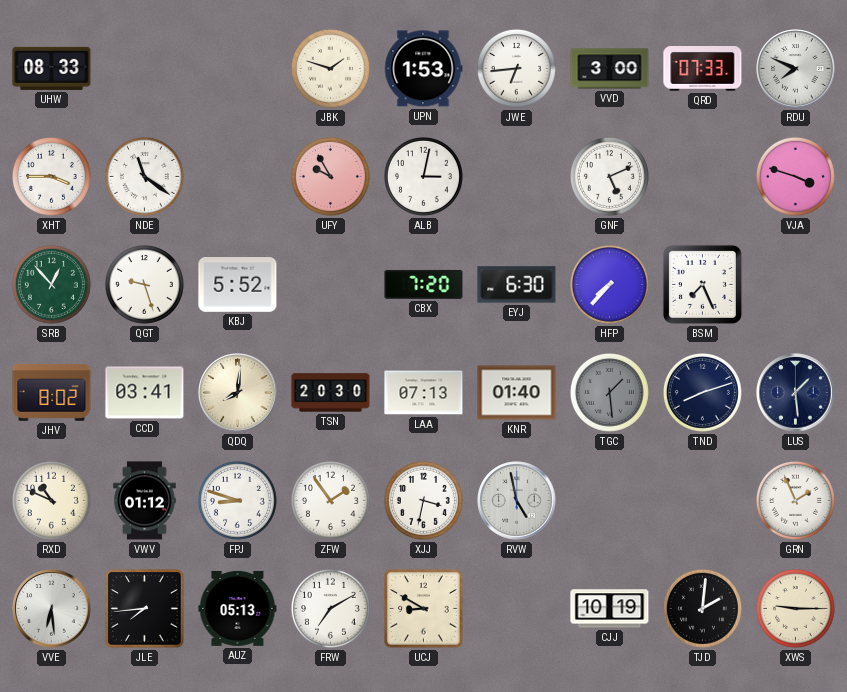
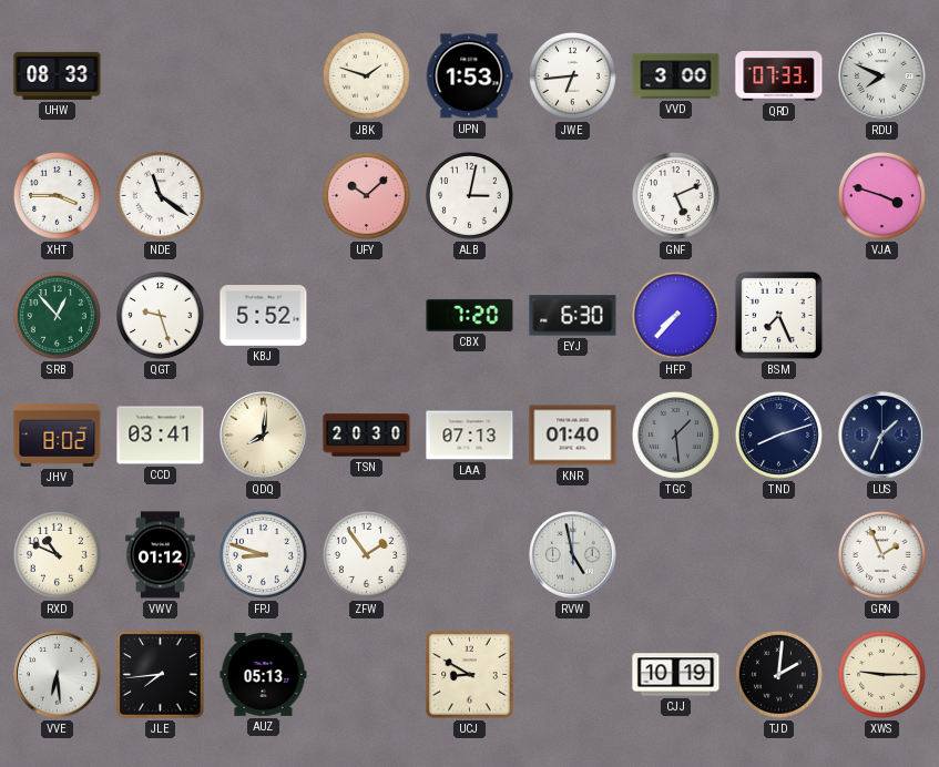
UFY: 9:55 -> 10:08
LUS: 1:29 -> 1:34
XJJ: 3:32 -> none
FRW: 7:10 -> none
